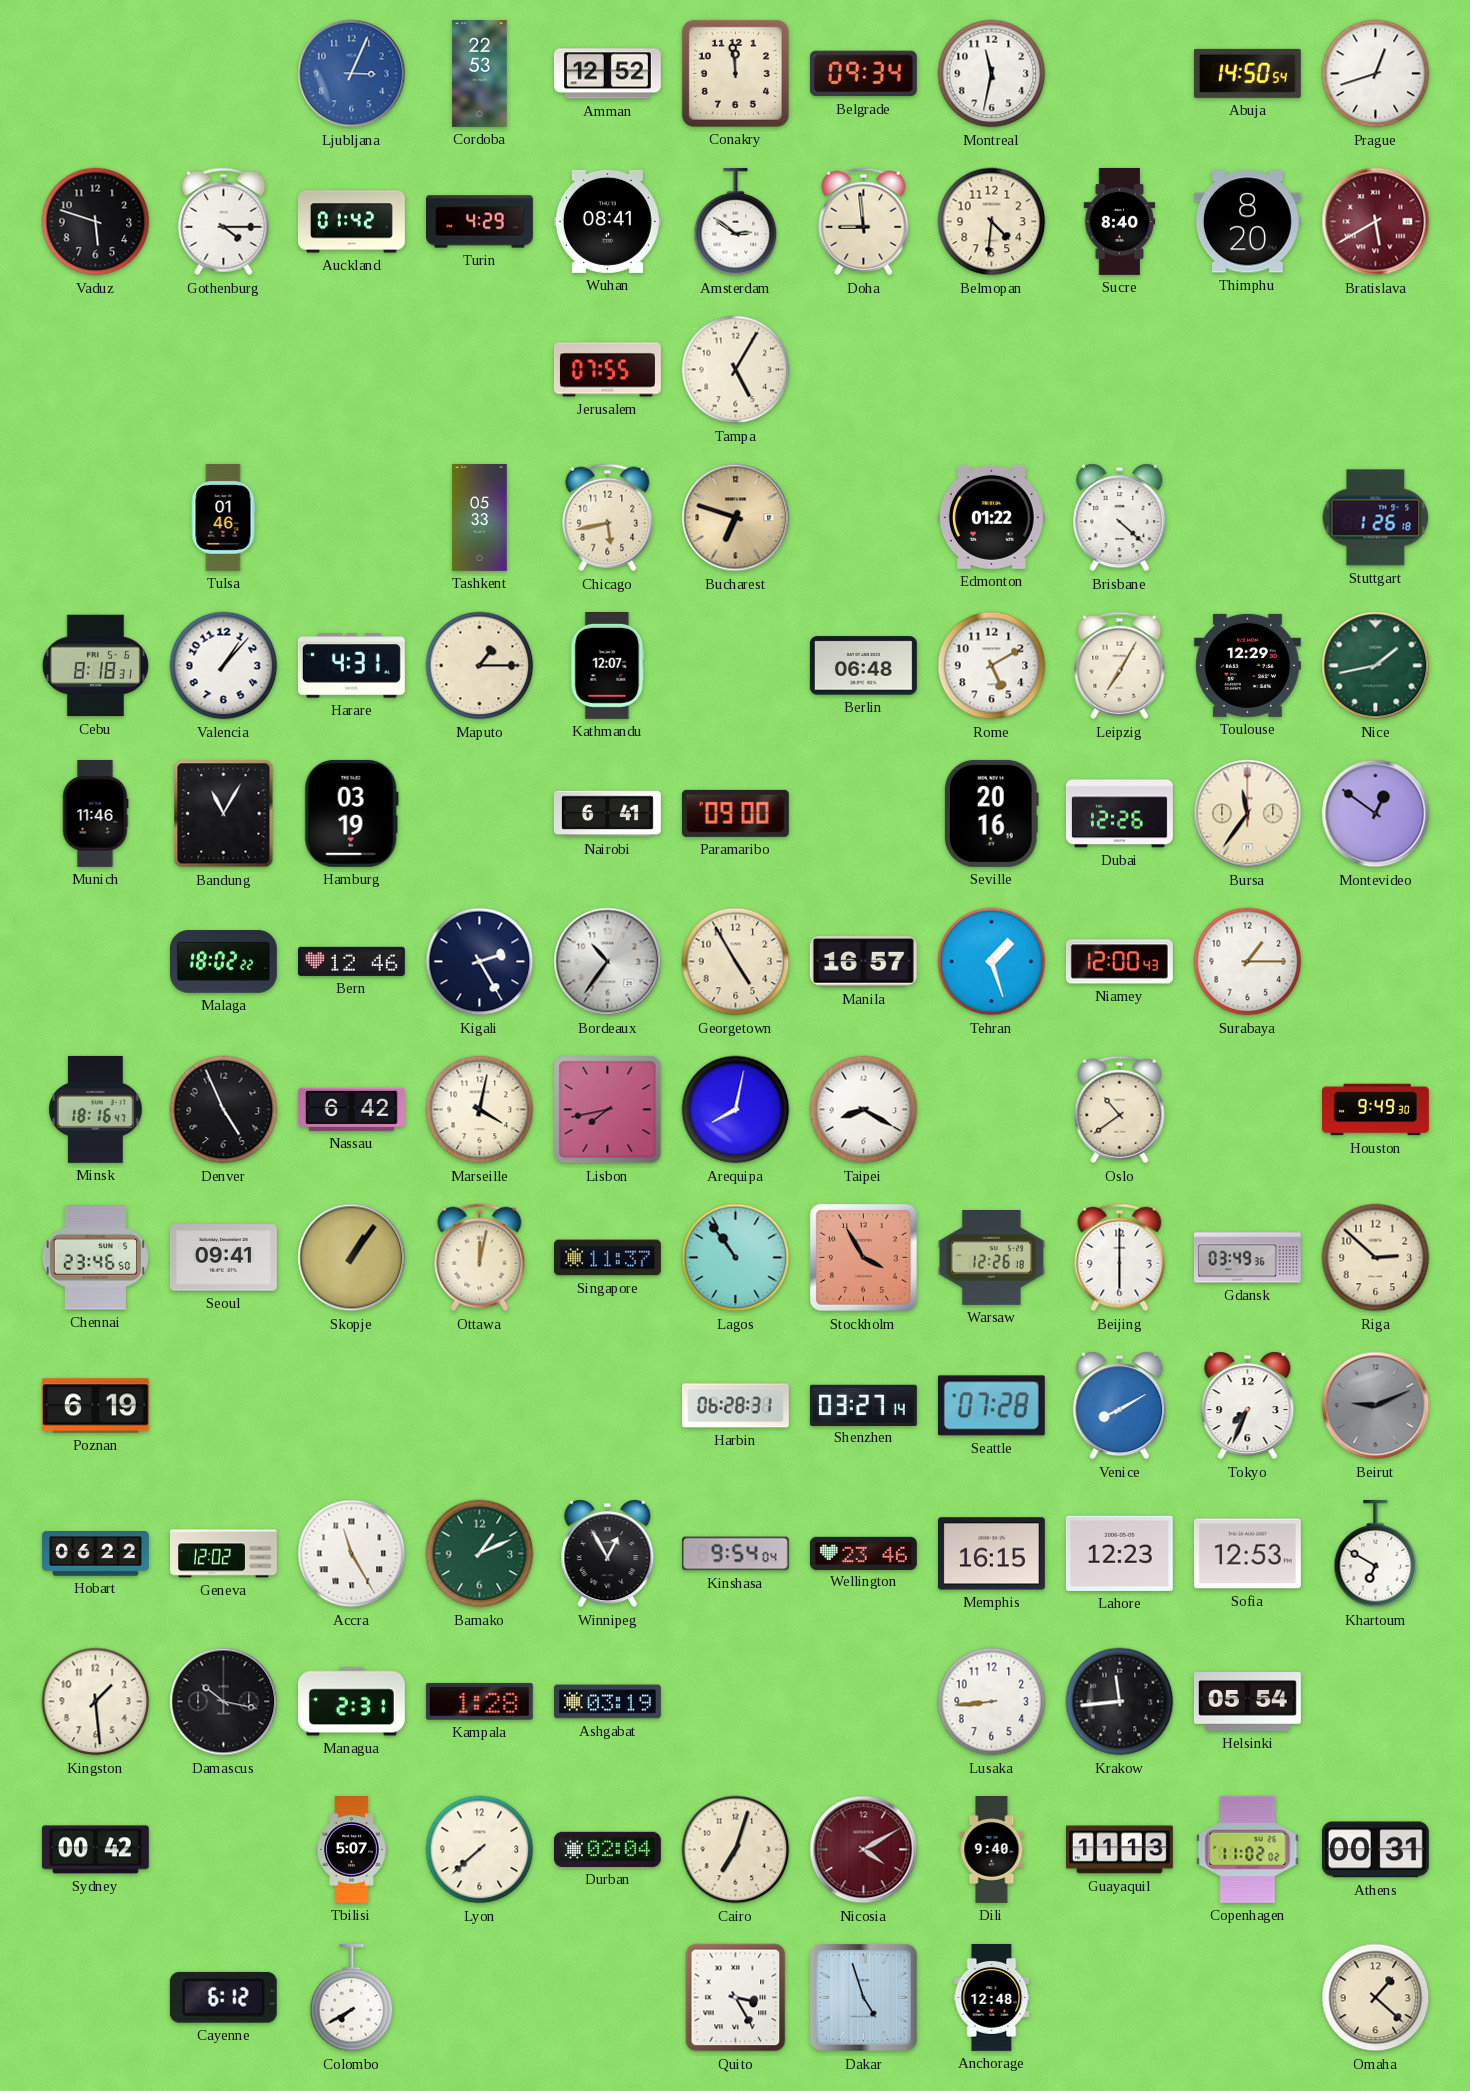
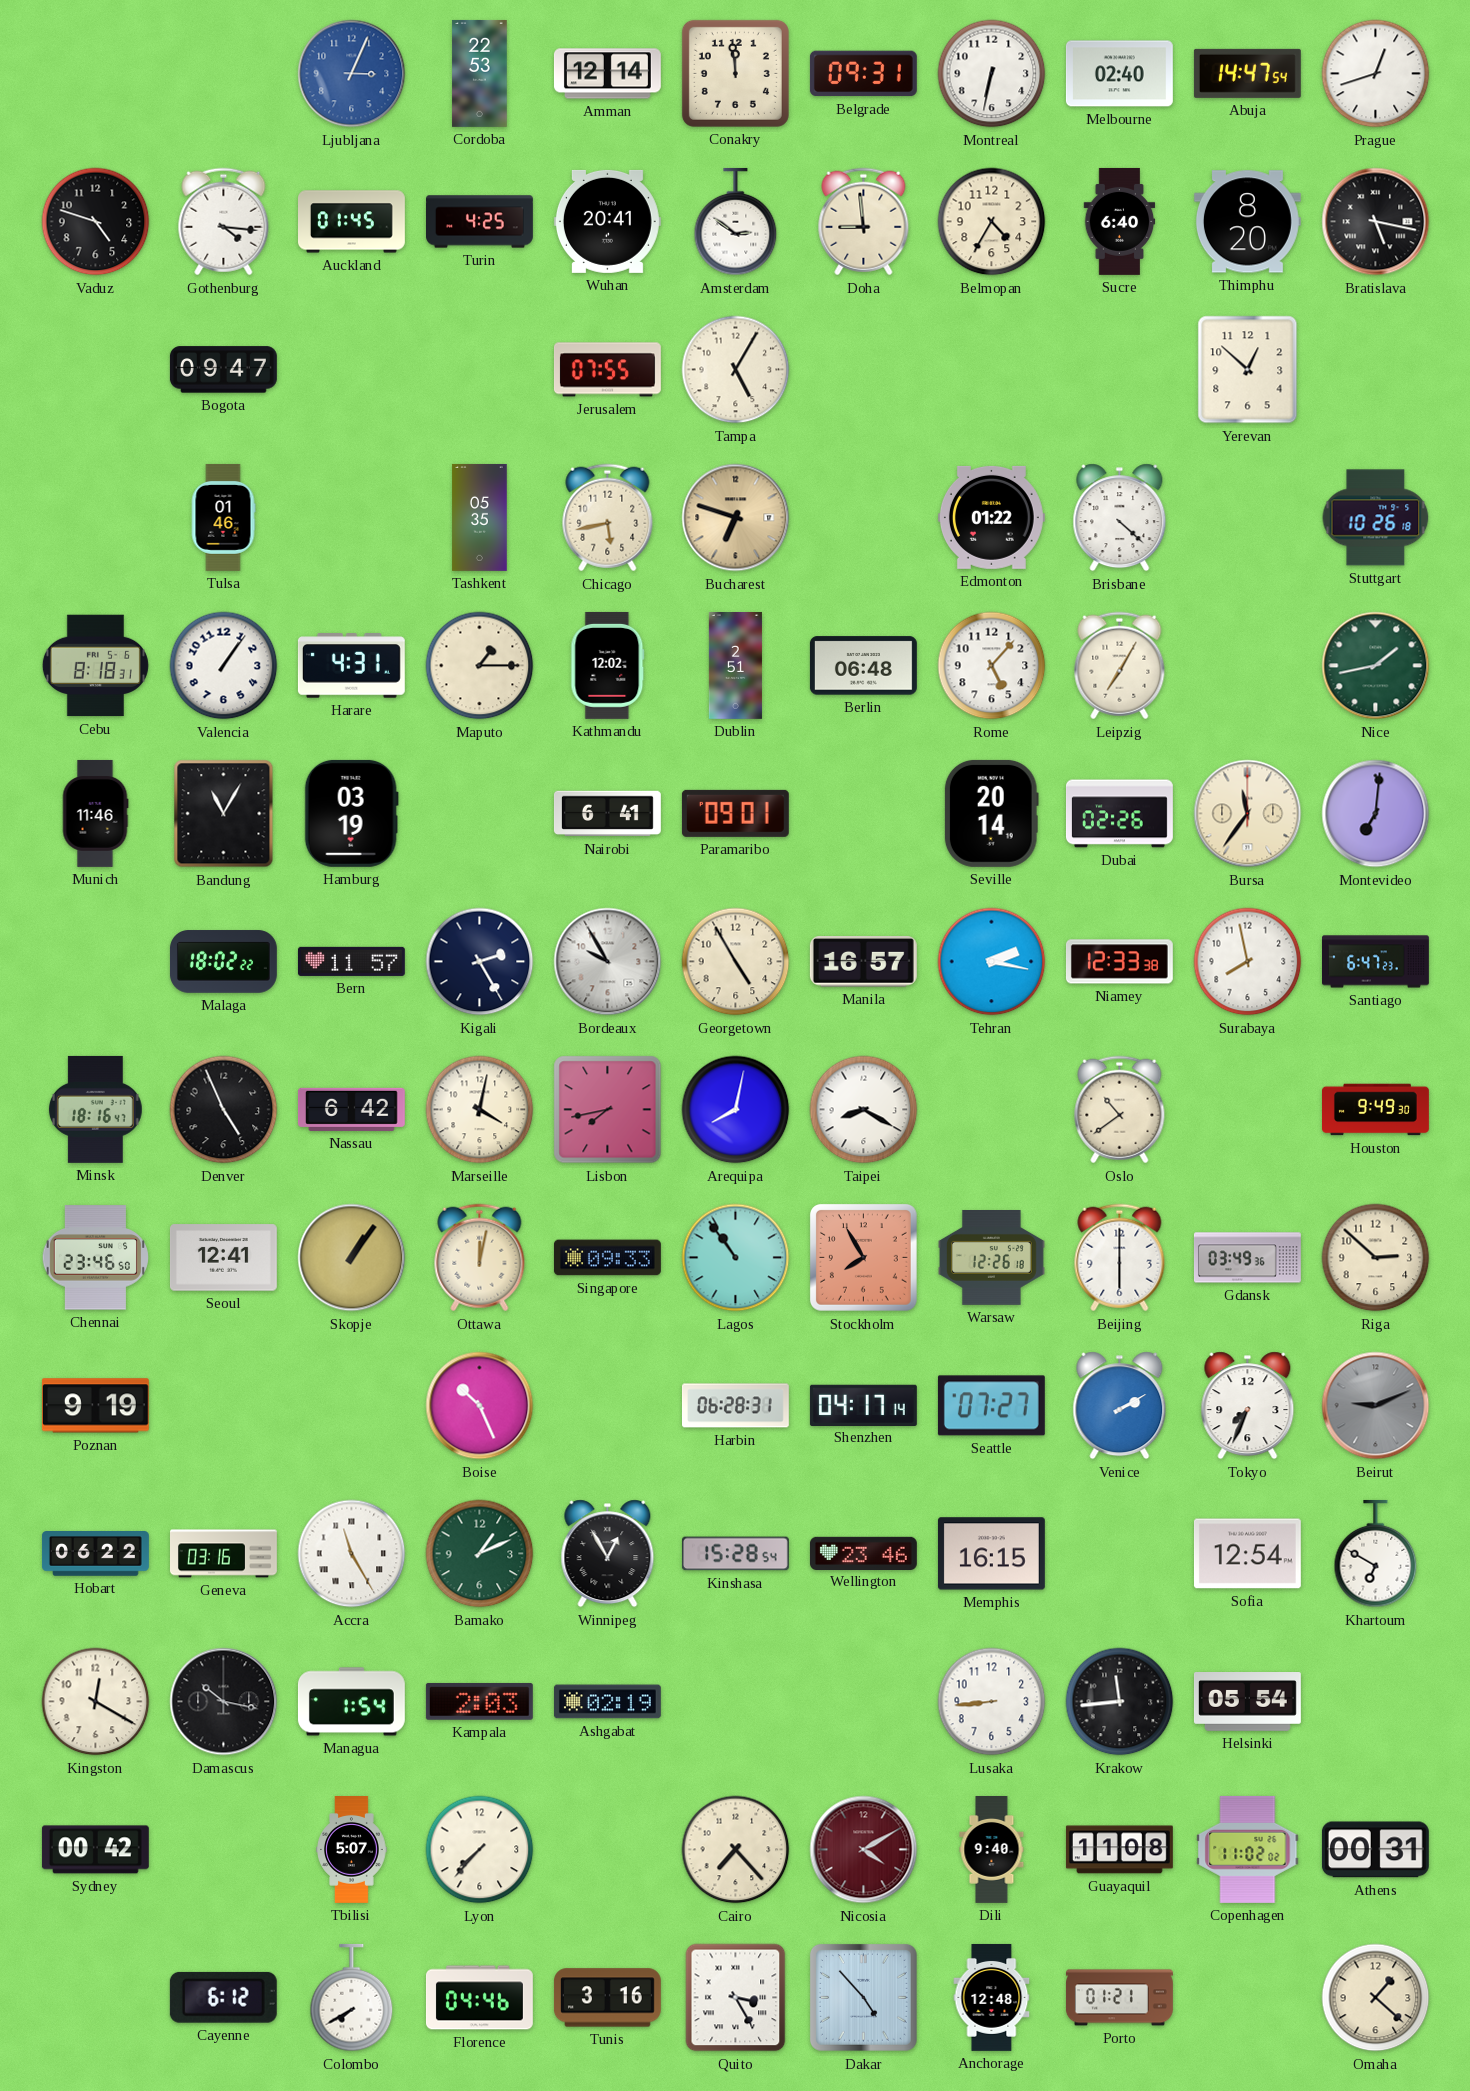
Amman: 12:52 -> 12:14
Belgrade: 09:34 -> 09:31
Montreal: 11:32 -> 6:32
Melbourne: none -> 02:40
Abuja: 14:50 -> 14:47
Vaduz: 5:48 -> 4:48
Gothenburg: 4:15 -> 4:16
Auckland: 01:42 -> 01:45
Turin: 4:29 -> 4:25
Wuhan: 08:41 -> 20:41
Belmopan: 4:31 -> 4:35
Sucre: 8:40 -> 6:40
Bratislava: 5:40 -> 5:17
Bratislava dial: burgundy -> black
Bogota: none -> 09:47
Yerevan: none -> 12:52
Tashkent: 05:33 -> 05:35
Stuttgart: 1:26 -> 10:26
Valencia: 1:07 -> 1:06
Kathmandu: 12:07 -> 12:02
Dublin: none -> 2:51
Rome: 5:10 -> 5:07
Toulouse: 12:29 -> none
Paramaribo: 09:00 -> 09:01
Seville: 20:16 -> 20:14
Dubai: 12:26 -> 02:26
Montevideo: 12:51 -> 7:01
Bern: 12:46 -> 11:57
Bordeaux: 10:36 -> 9:55
Tehran: 1:27 -> 2:17
Niamey: 12:00 -> 12:33
Surabaya: 1:15 -> 7:58
Santiago: none -> 6:47
Seoul: 09:41 -> 12:41
Singapore: 11:37 -> 09:33
Stockholm: 3:55 -> 7:55
Poznan: 6:19 -> 9:19
Boise: none -> 10:26
Shenzhen: 03:27 -> 04:17
Seattle: 07:28 -> 07:27
Venice: 8:10 -> 2:10
Geneva: 12:02 -> 03:16
Kinshasa: 9:54 -> 15:28
Lahore: 12:23 -> none
Sofia: 12:53 -> 12:54
Kingston: 1:29 -> 12:20
Managua: 2:31 -> 1:54
Kampala: 1:28 -> 2:03
Ashgabat: 03:19 -> 02:19
Lyon: 7:38 -> 7:37
Durban: 02:04 -> none
Cairo: 7:03 -> 7:23
Guayaquil: 11:13 -> 11:08
Florence: none -> 04:46
Tunis: none -> 3:16
Dakar: 4:57 -> 4:53
Porto: none -> 01:21
